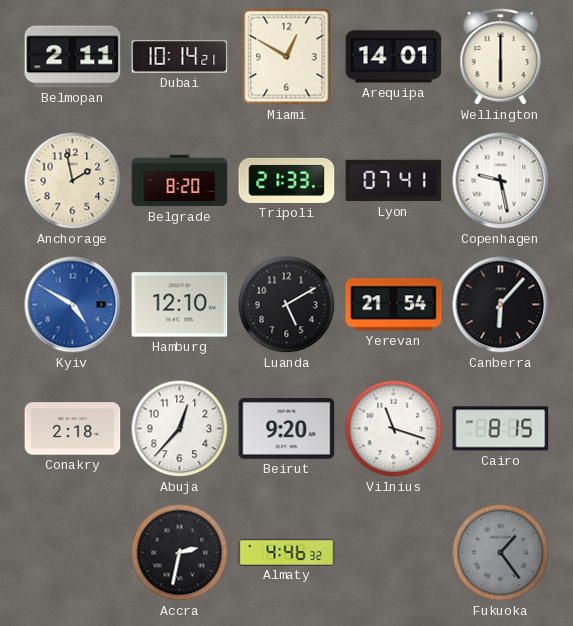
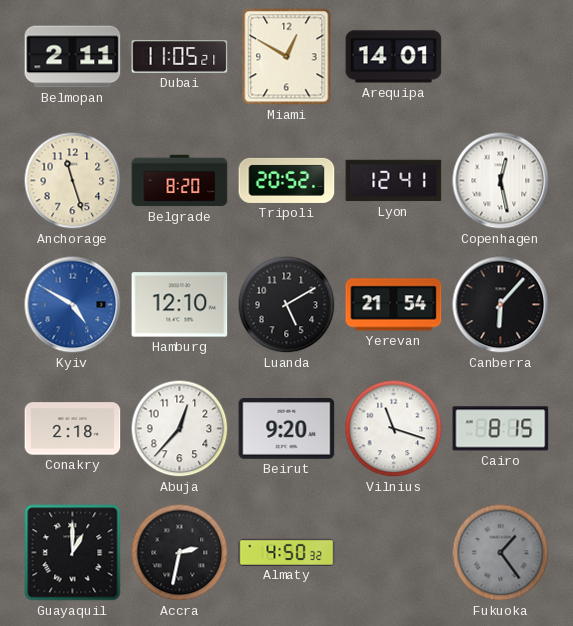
Dubai: 10:14 -> 11:05
Wellington: 6:00 -> none
Anchorage: 1:58 -> 11:27
Tripoli: 21:33 -> 20:52
Lyon: 07:41 -> 12:41
Copenhagen: 9:28 -> 12:28
Guayaquil: none -> 1:00
Almaty: 4:46 -> 4:50
